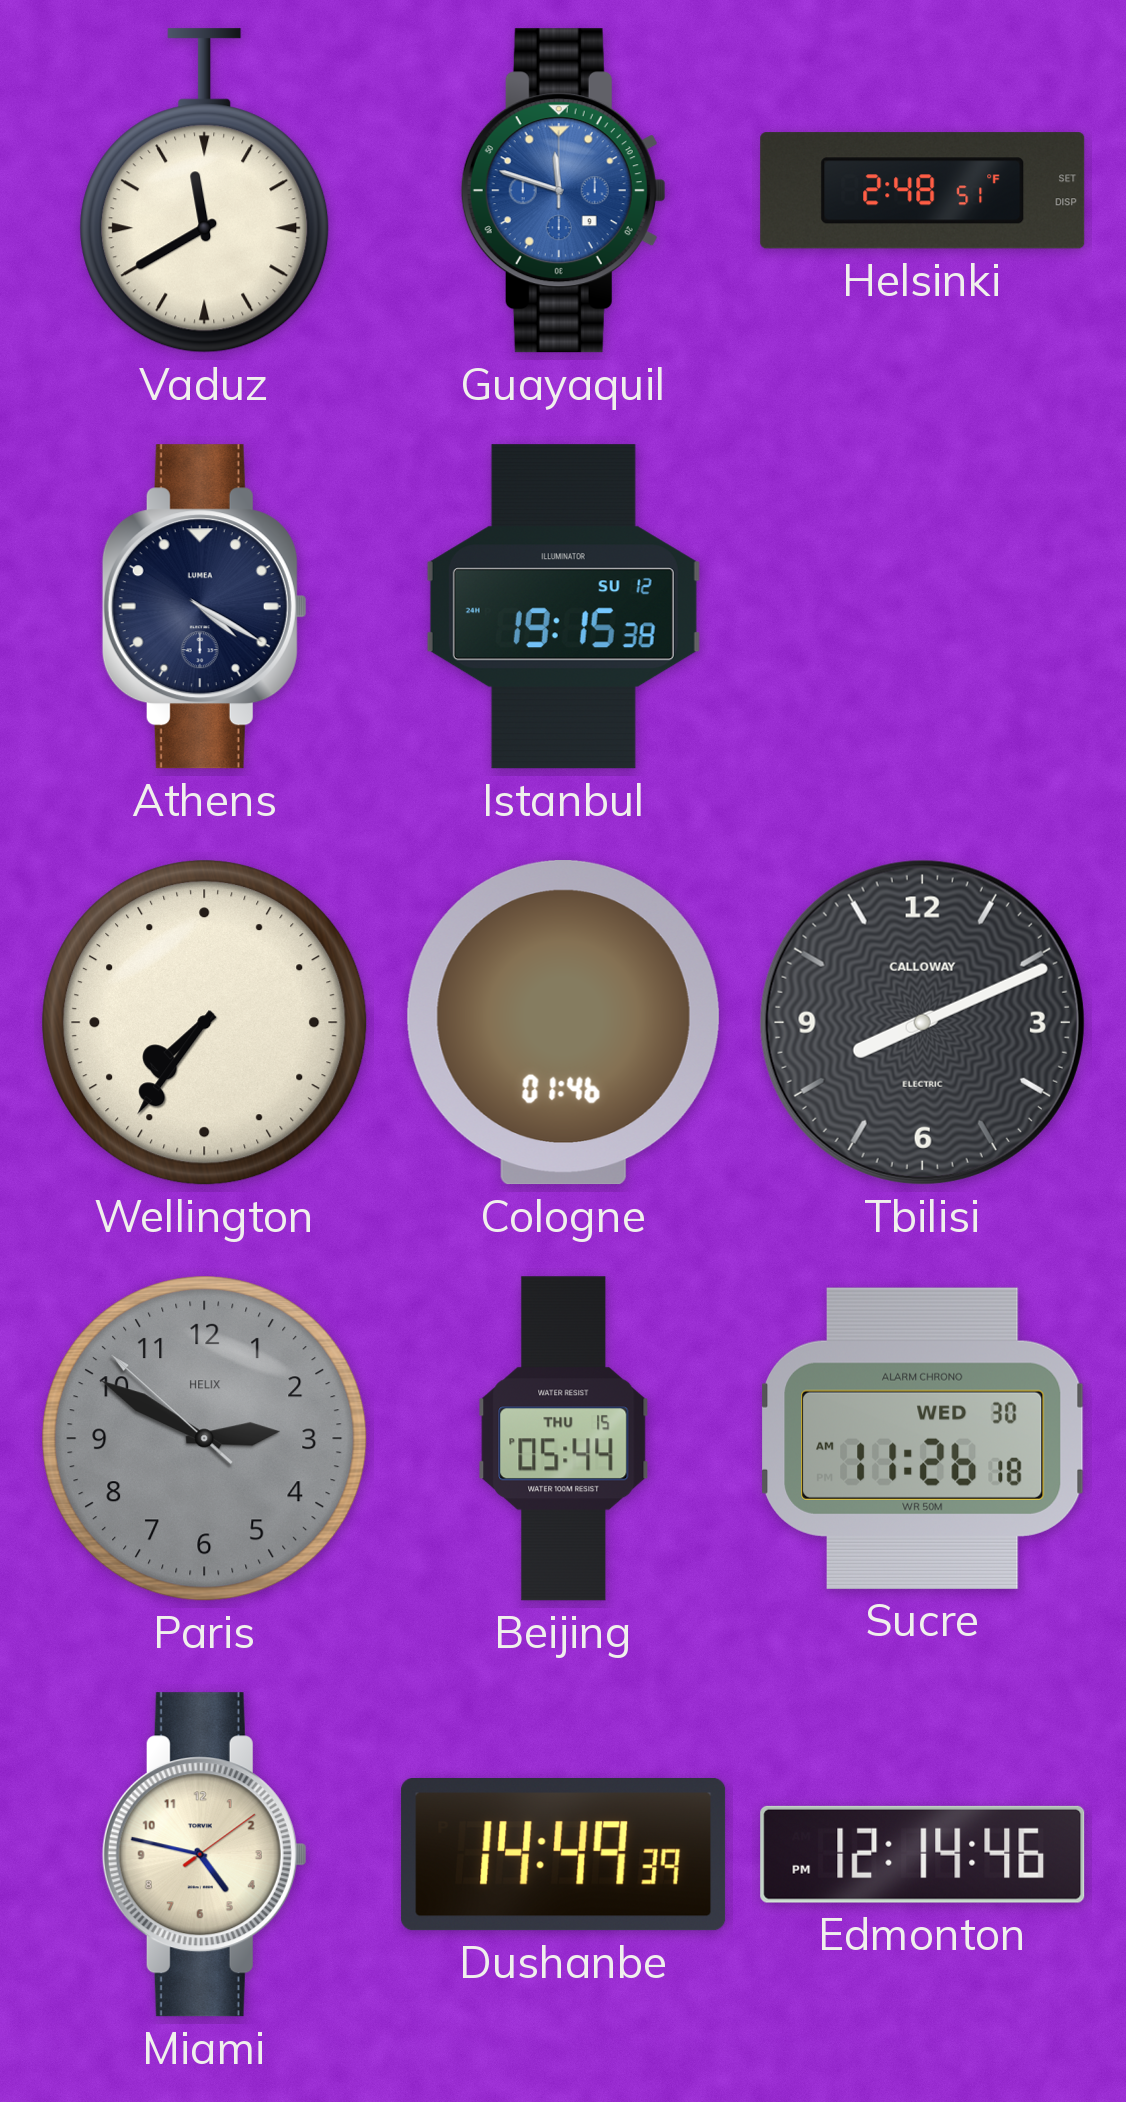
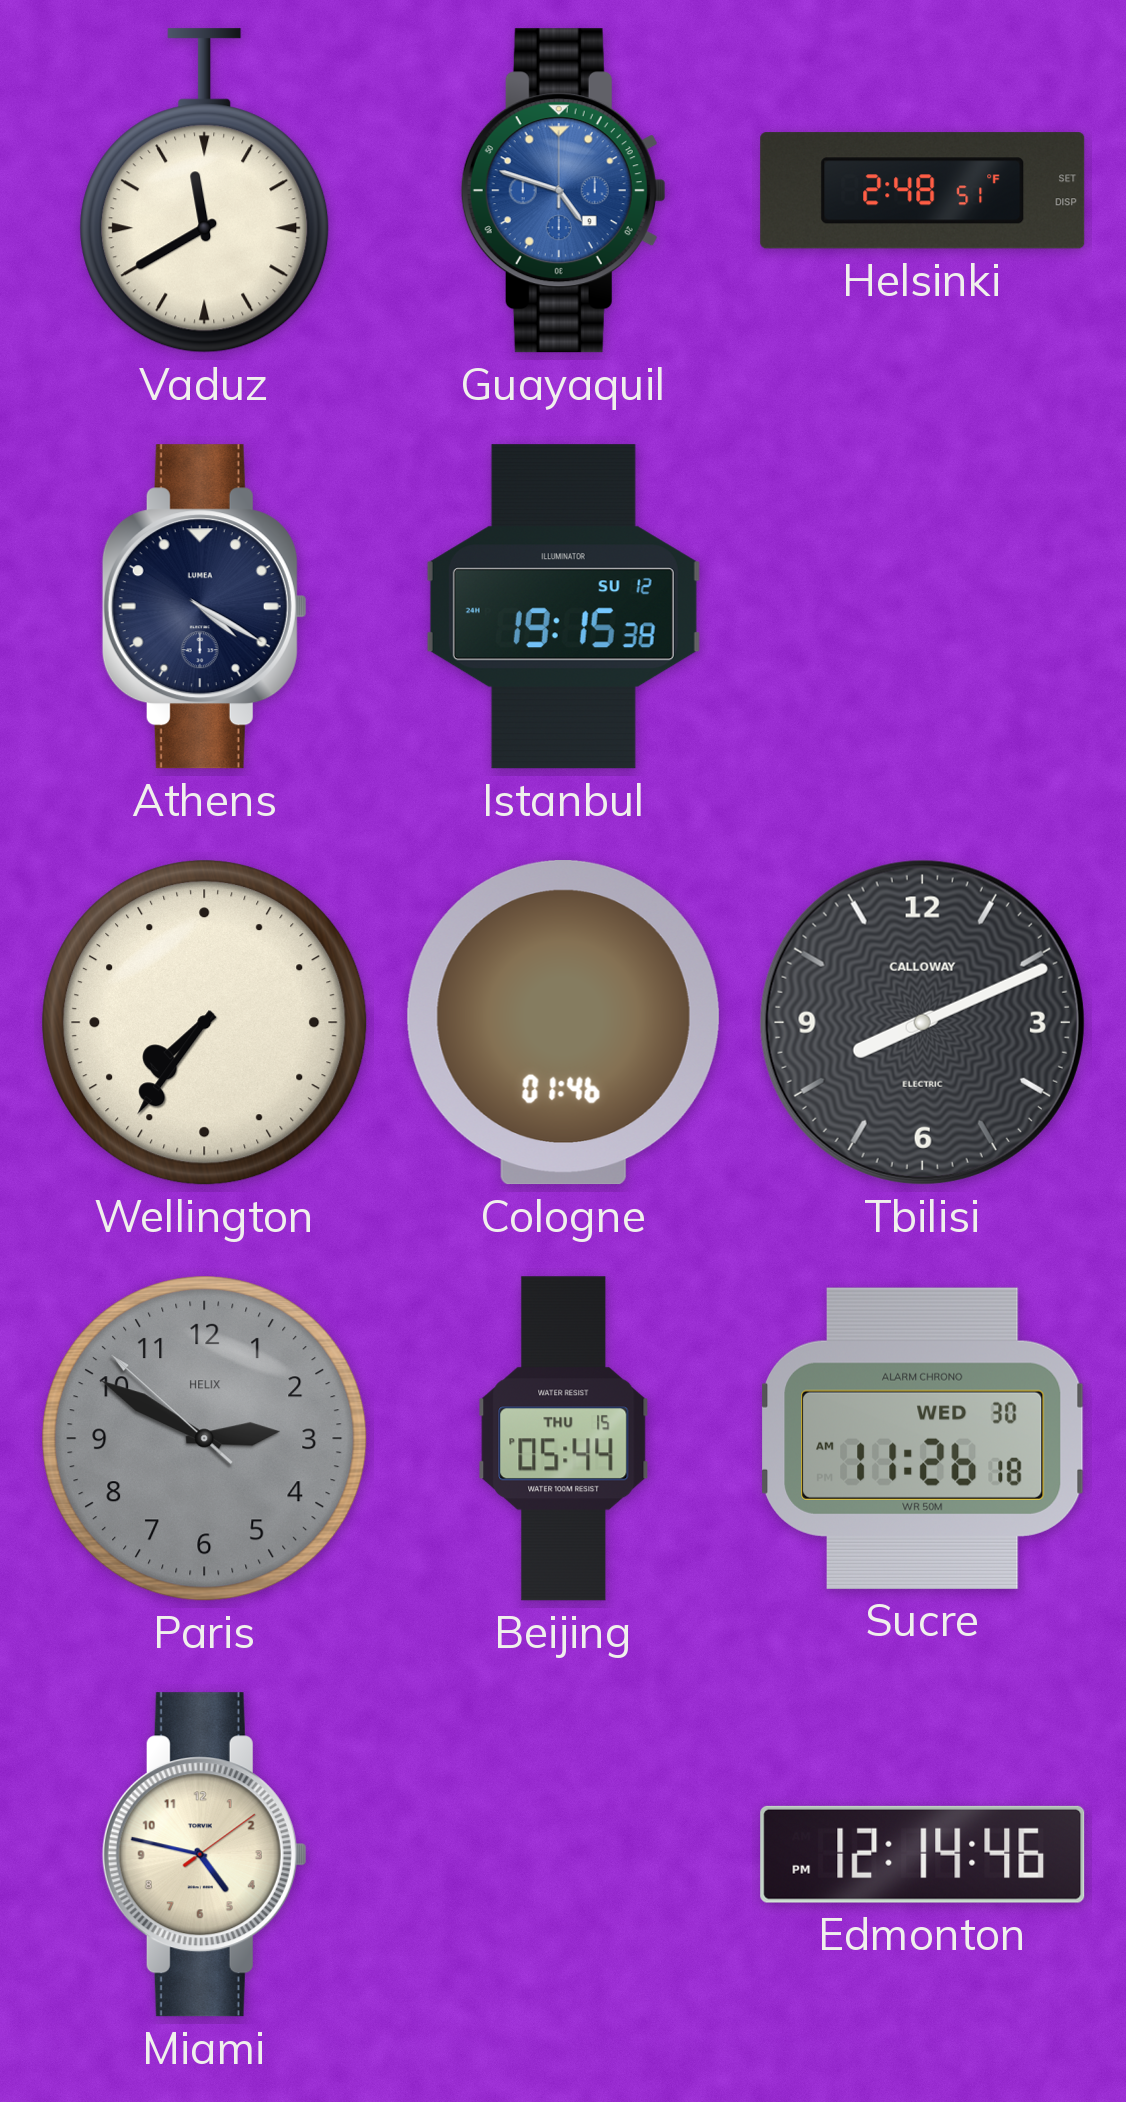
Guayaquil: 11:48 -> 4:48
Dushanbe: 14:49 -> none
